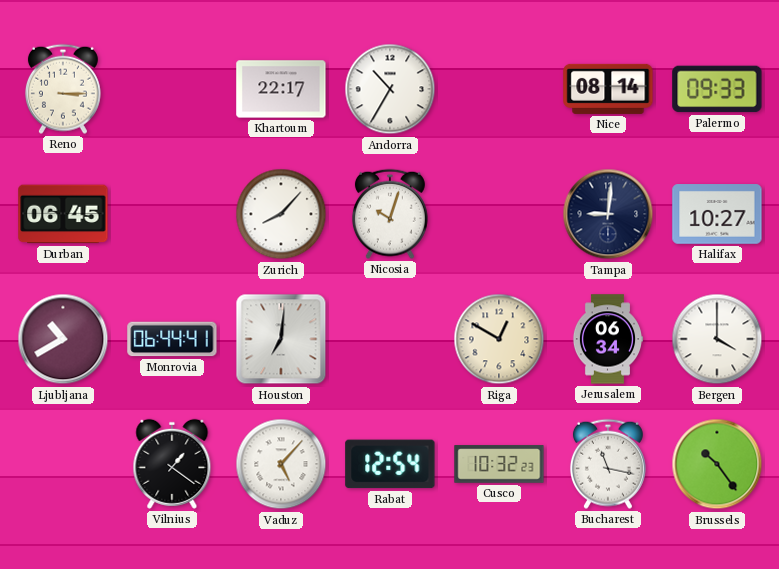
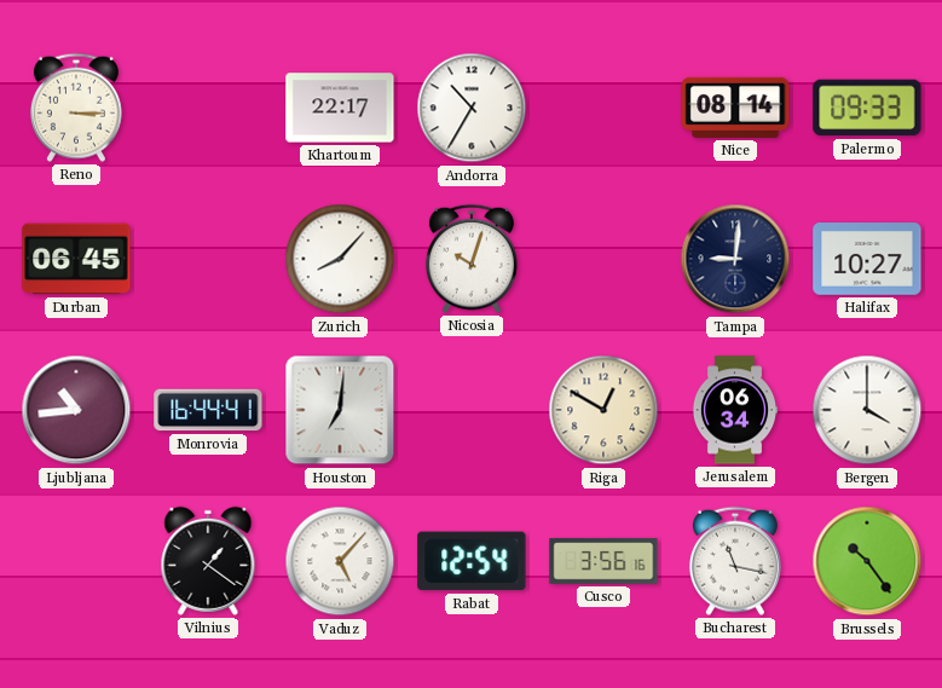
Ljubljana: 10:40 -> 10:44
Monrovia: 06:44 -> 16:44
Cusco: 10:32 -> 3:56
